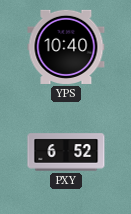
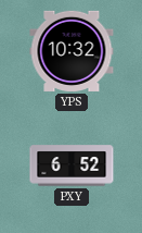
YPS: 10:40 -> 10:32
